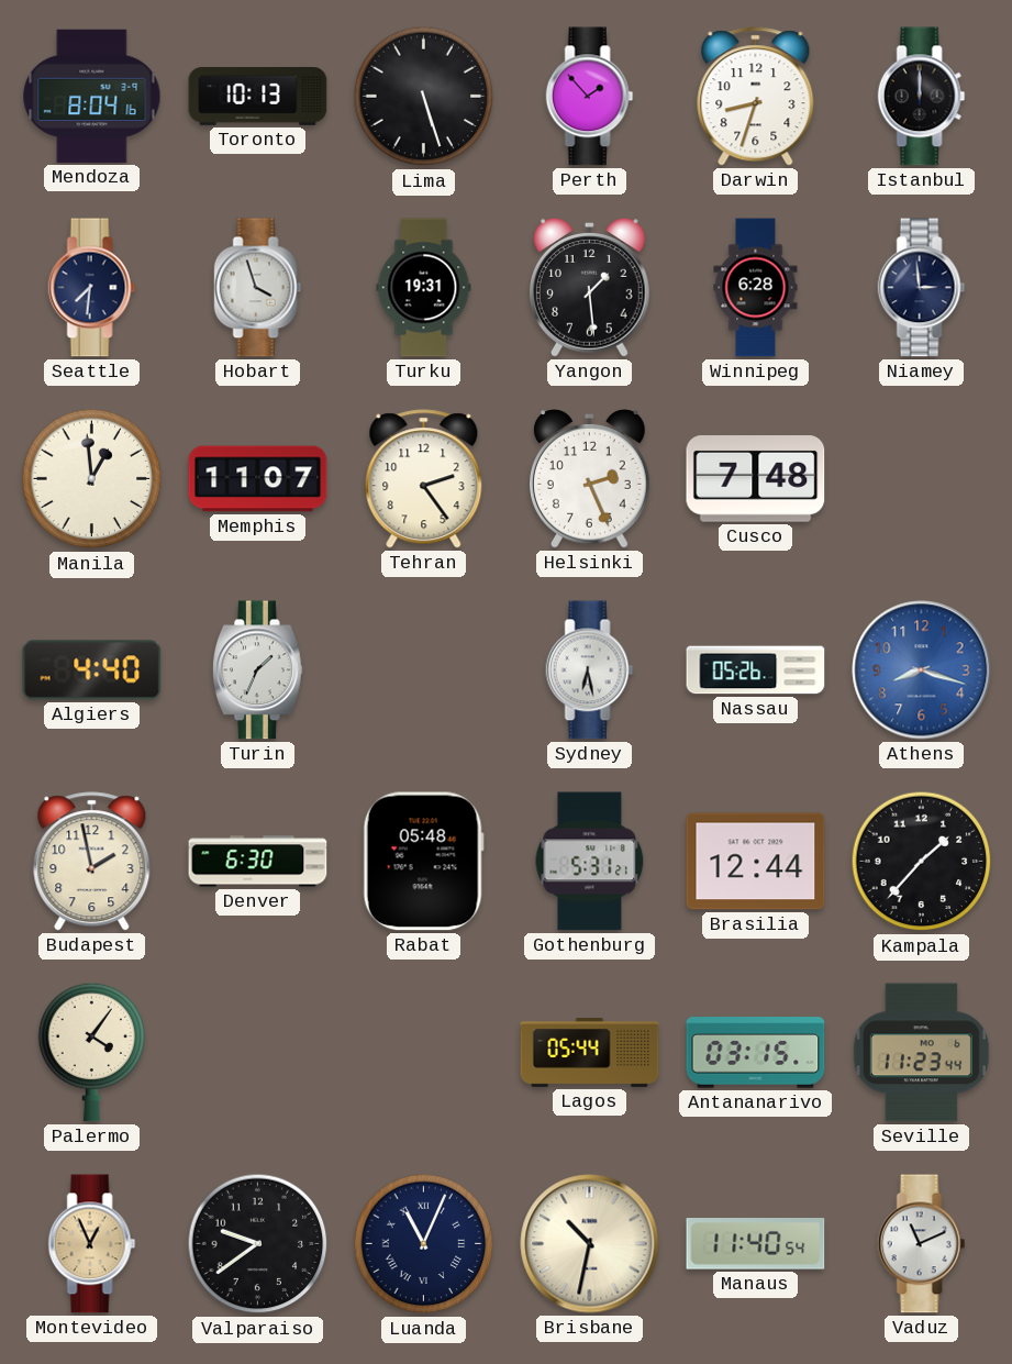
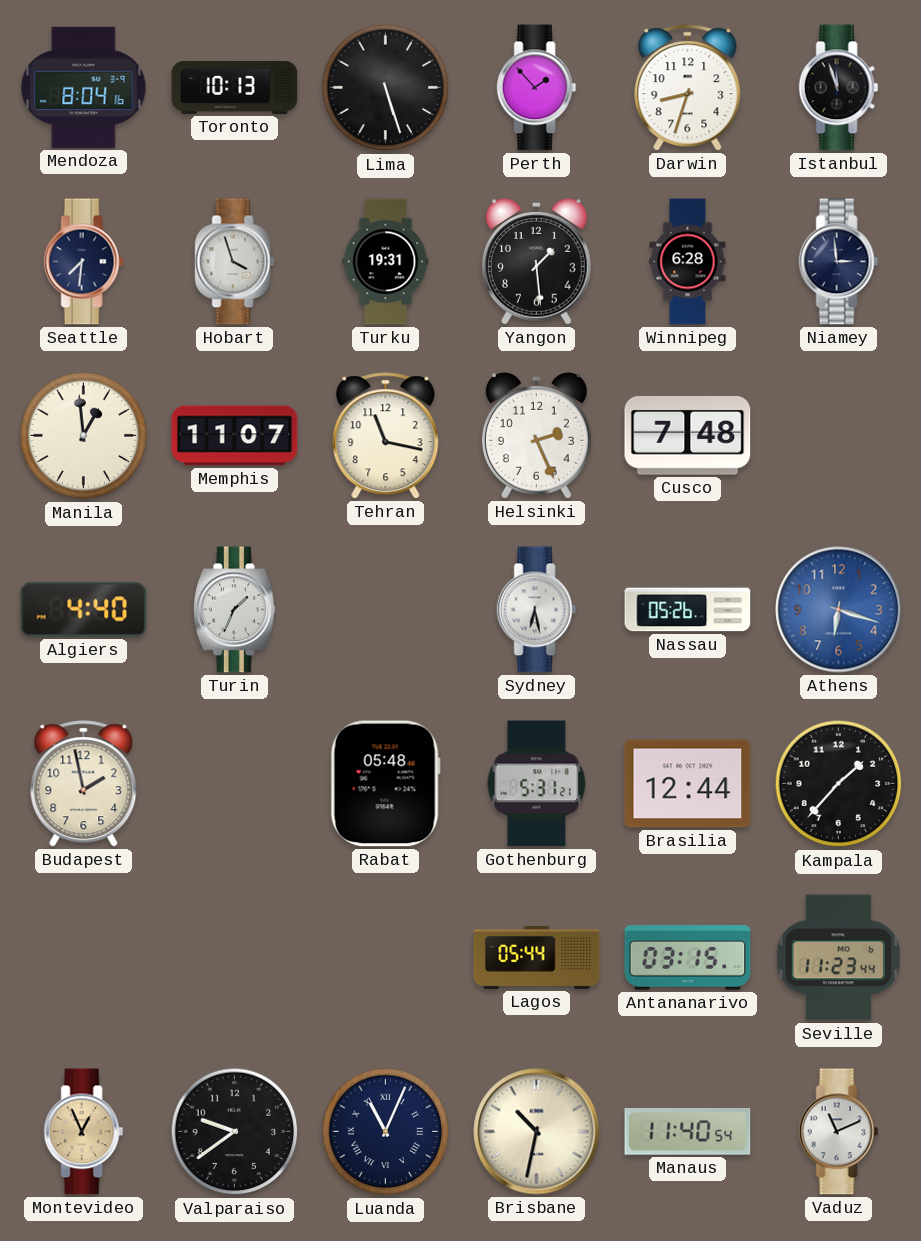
Istanbul: 12:00 -> 11:57
Tehran: 2:24 -> 11:17
Athens: 8:18 -> 6:18
Denver: 6:30 -> none
Palermo: 4:06 -> none
